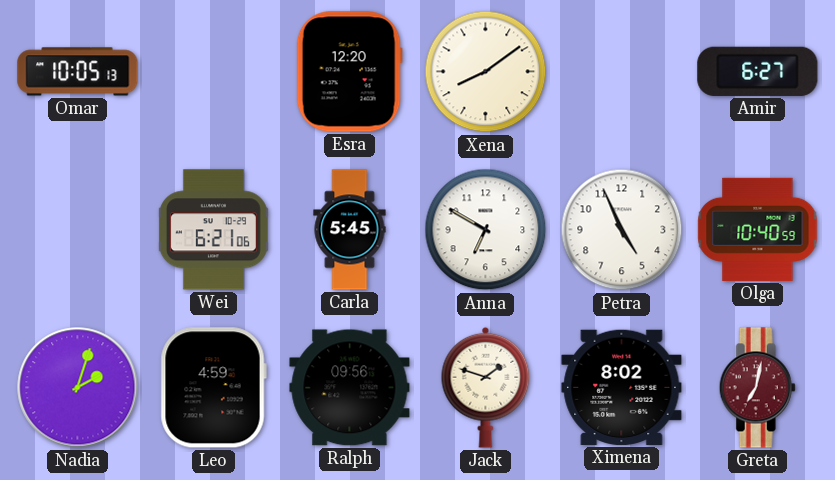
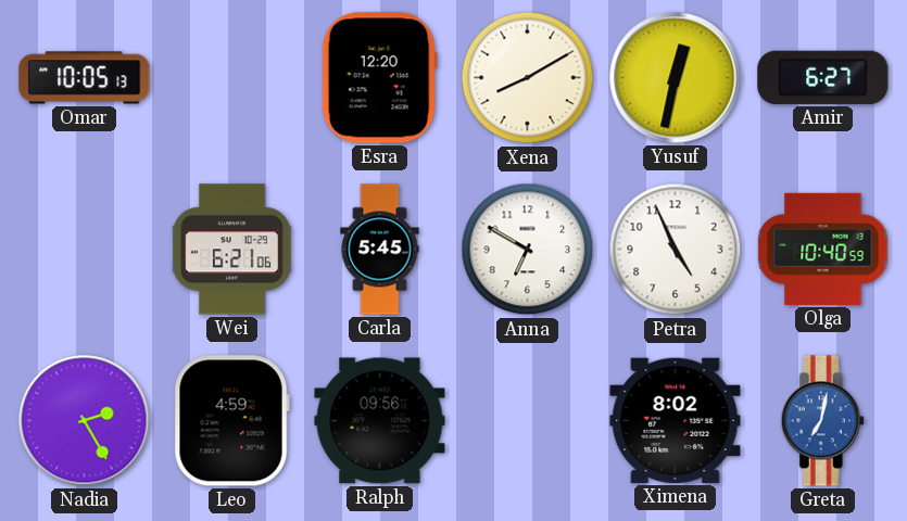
Xena: 8:09 -> 8:10
Yusuf: none -> 12:32
Nadia: 2:03 -> 2:25
Jack: 1:48 -> none
Greta dial: burgundy -> blue
